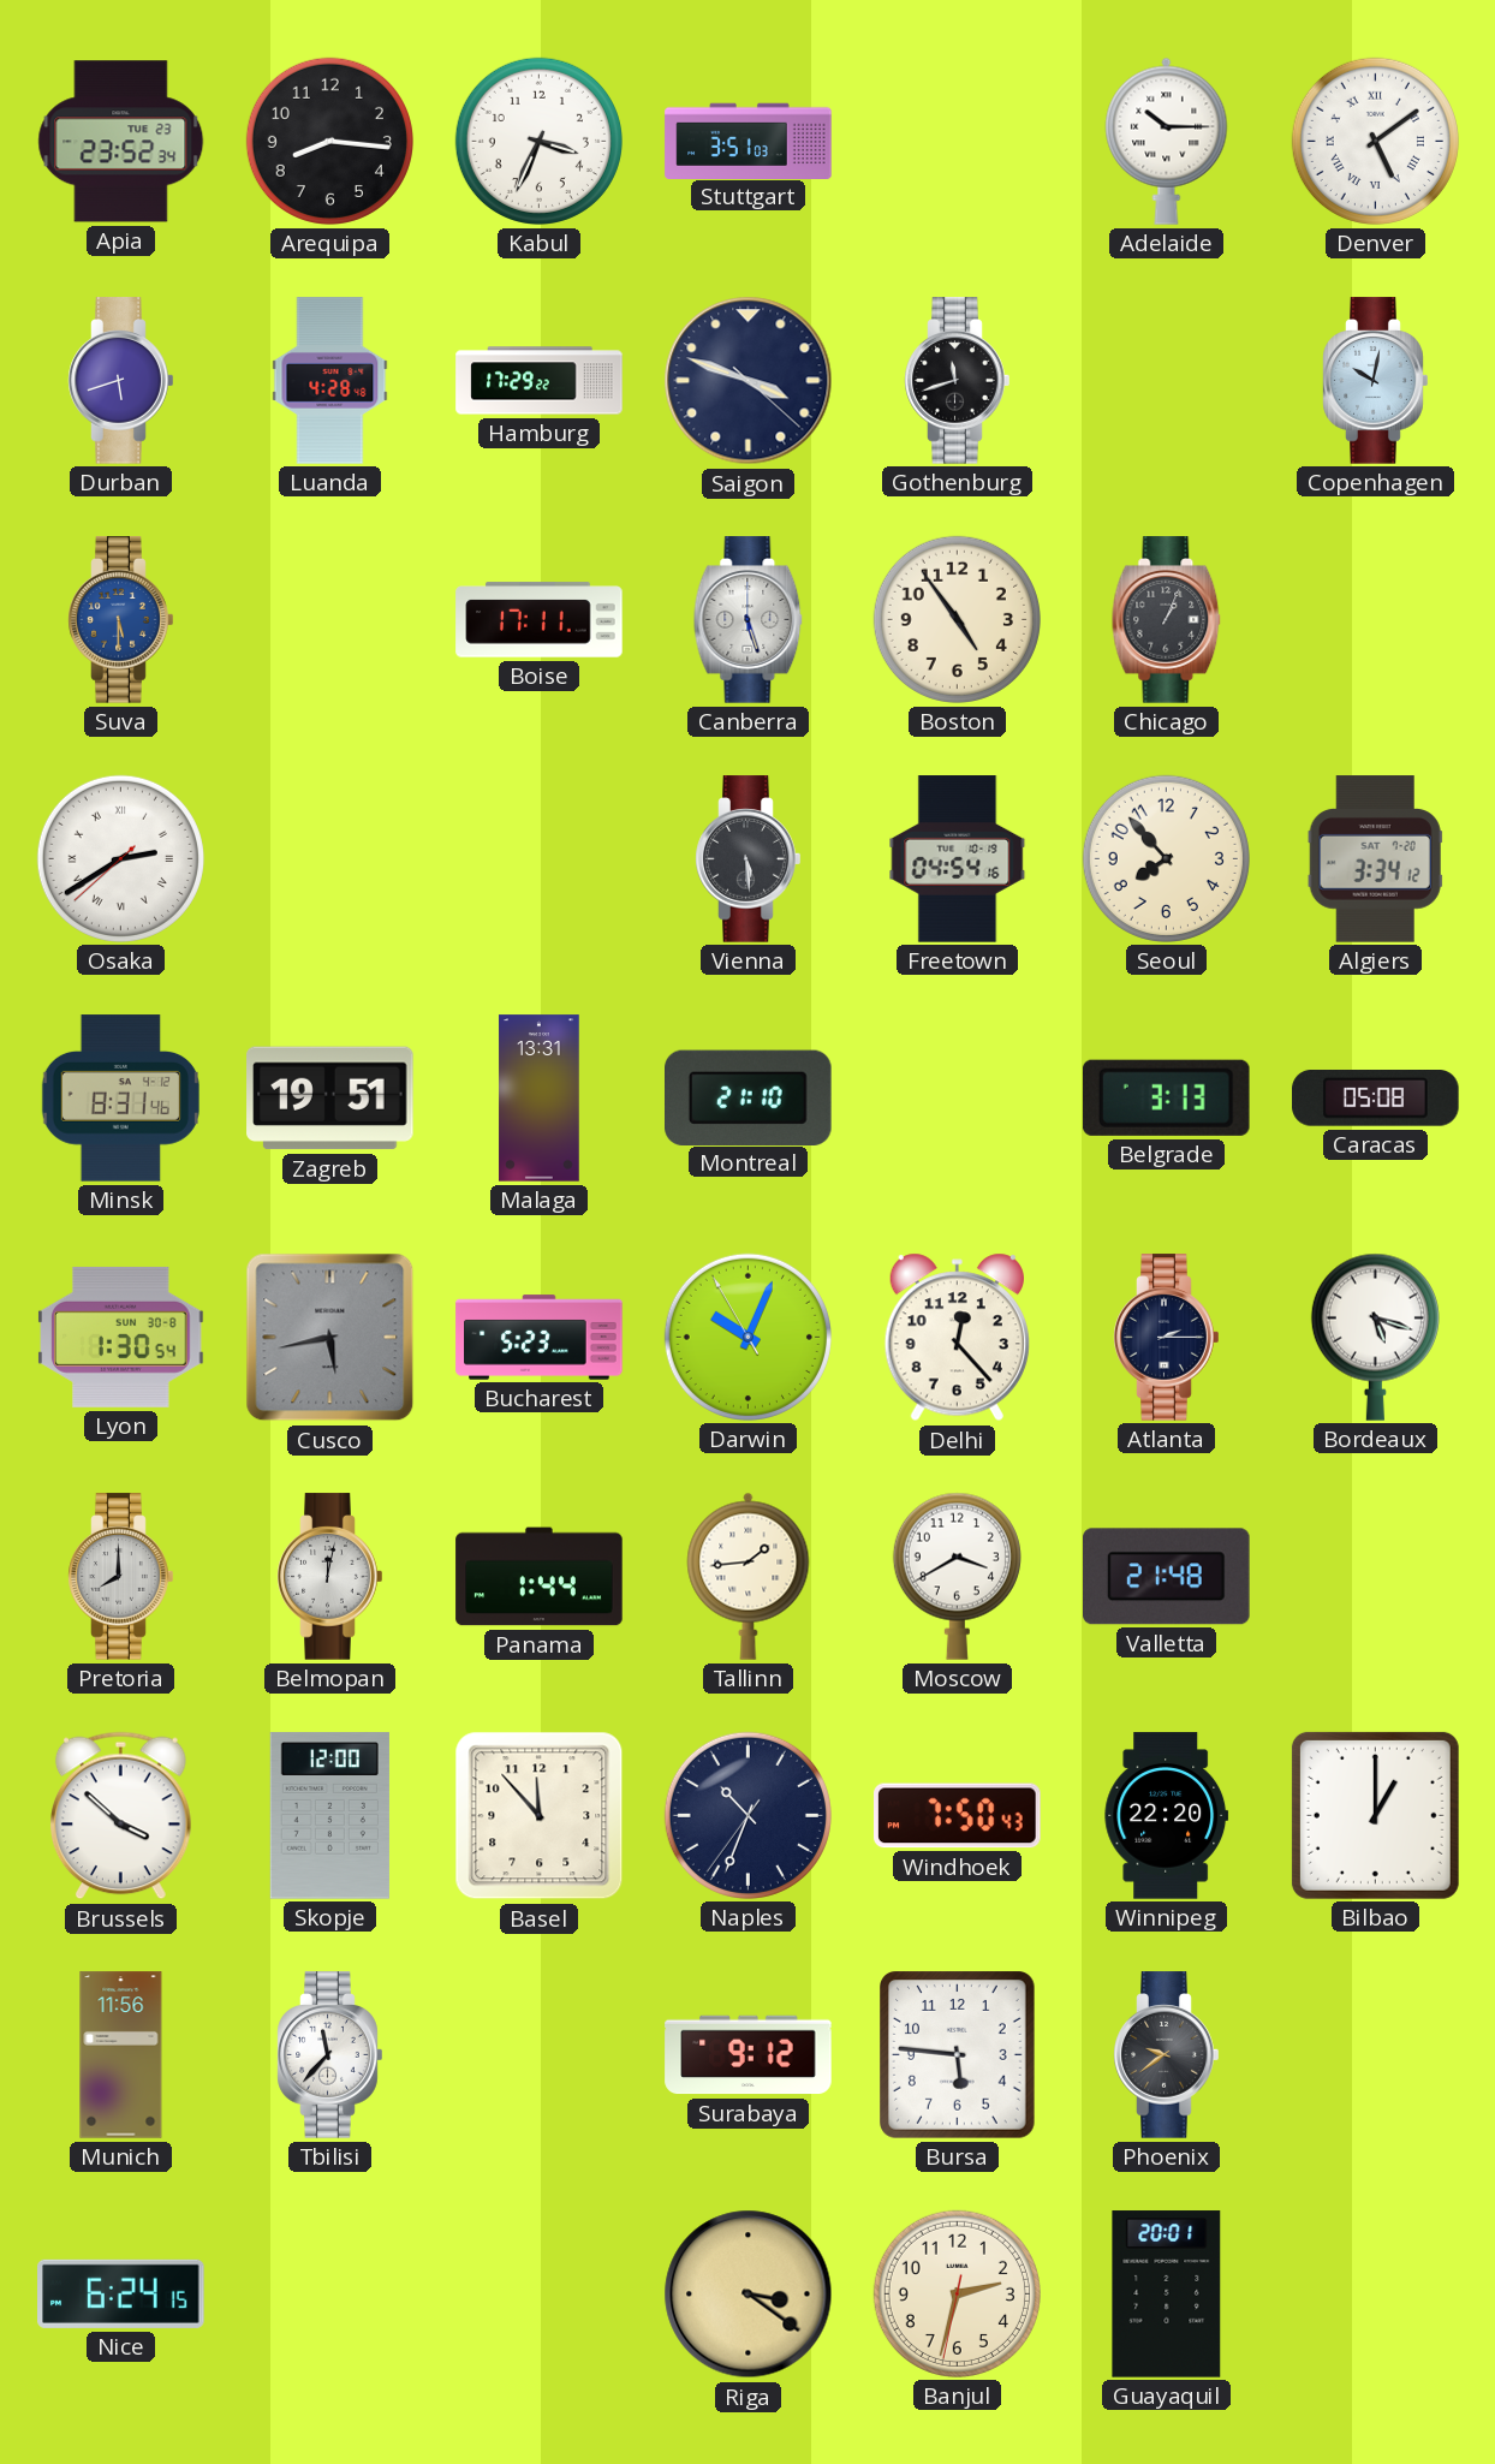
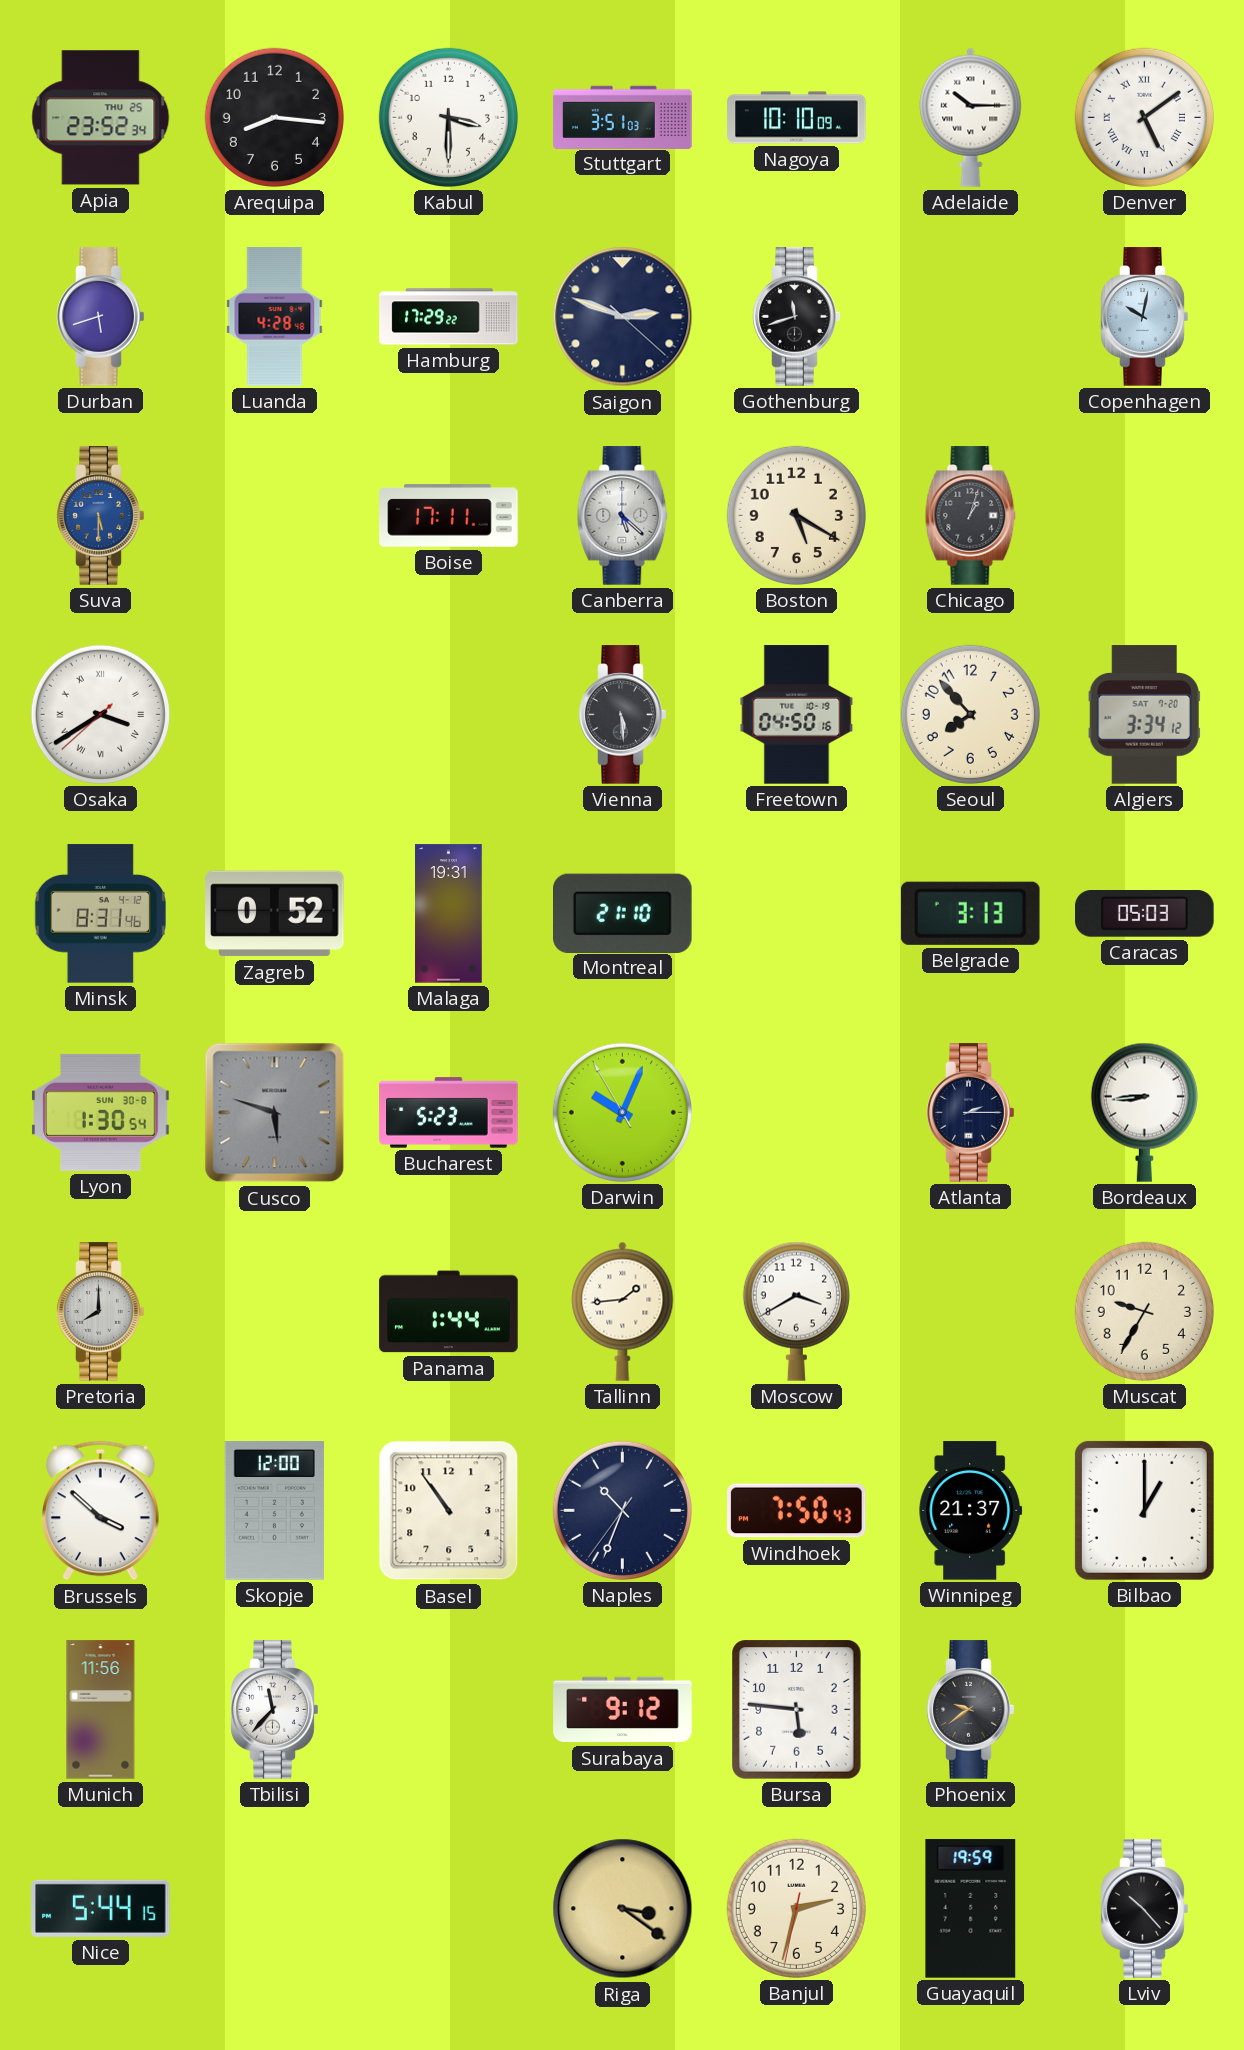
Apia date: TUE 23 -> THU 25
Kabul: 3:34 -> 3:30
Nagoya: none -> 10:10
Saigon: 3:48 -> 2:48
Canberra: 5:27 -> 5:22
Boston: 4:54 -> 5:20
Chicago: 1:04 -> 1:03
Osaka: 2:39 -> 3:39
Freetown: 04:54 -> 04:50
Zagreb: 19:51 -> 0:52
Malaga: 13:31 -> 19:31
Caracas: 05:08 -> 05:03
Cusco: 5:43 -> 5:48
Delhi: 12:23 -> none
Bordeaux: 5:18 -> 8:44
Belmopan: 12:02 -> none
Valletta: 21:48 -> none
Muscat: none -> 9:35
Basel: 11:53 -> 10:54
Winnipeg: 22:20 -> 21:37
Nice: 6:24 -> 5:44
Guayaquil: 20:01 -> 19:59
Lviv: none -> 10:23
